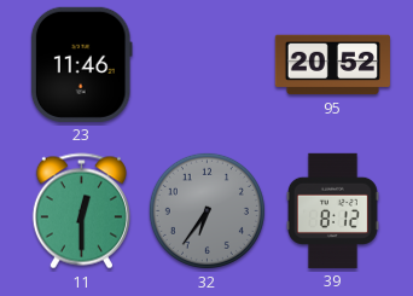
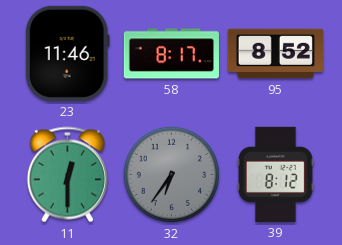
58: none -> 8:17
95: 20:52 -> 8:52
